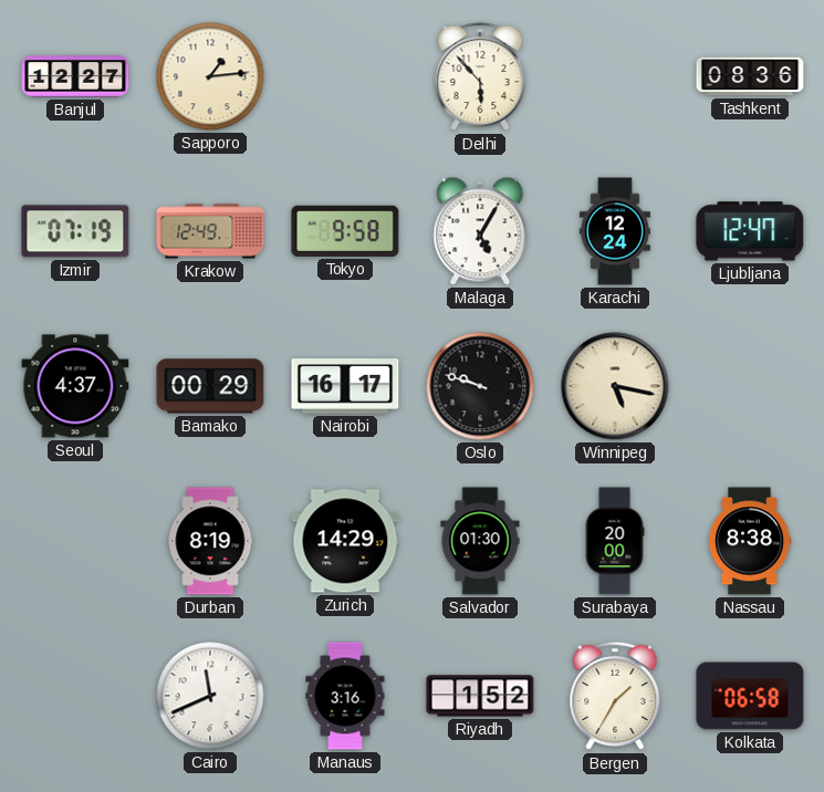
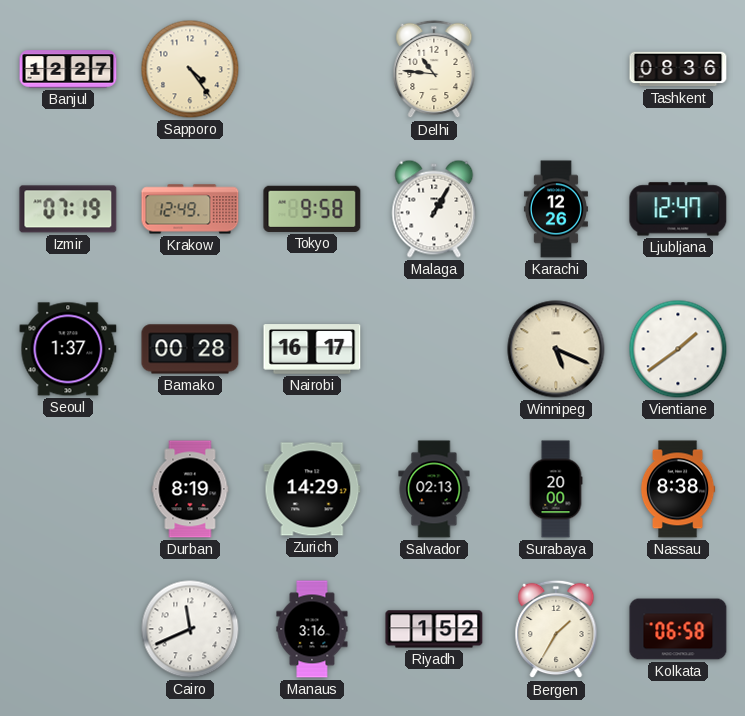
Sapporo: 1:14 -> 4:24
Delhi: 5:53 -> 10:46
Malaga: 5:05 -> 1:05
Karachi: 12:24 -> 12:26
Seoul: 4:37 -> 1:37
Bamako: 00:29 -> 00:28
Oslo: 9:48 -> none
Winnipeg: 5:17 -> 5:19
Vientiane: none -> 1:39
Salvador: 01:30 -> 02:13
